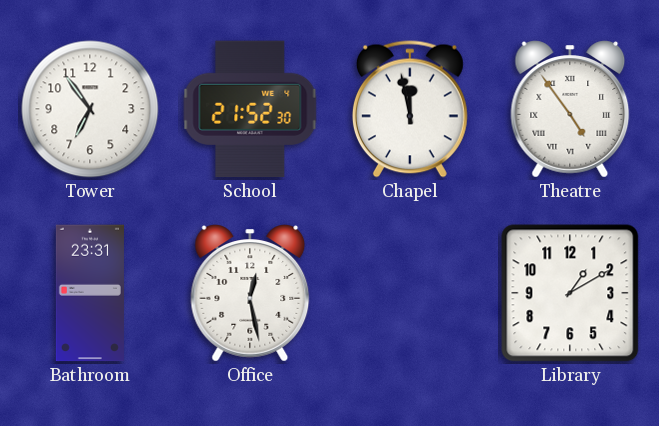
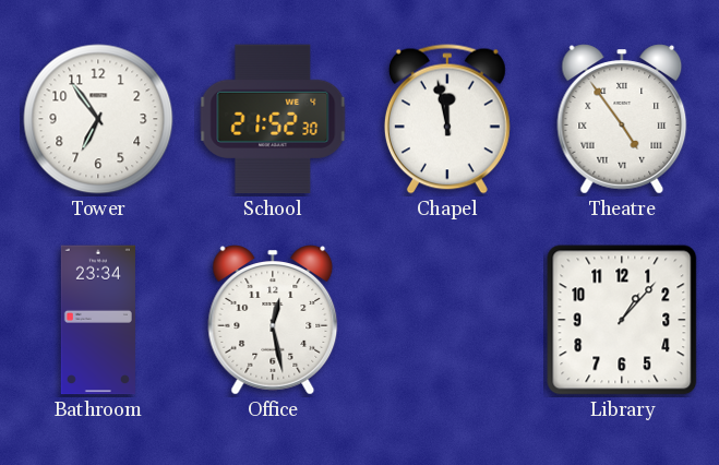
Bathroom: 23:31 -> 23:34
Library: 1:10 -> 1:07
